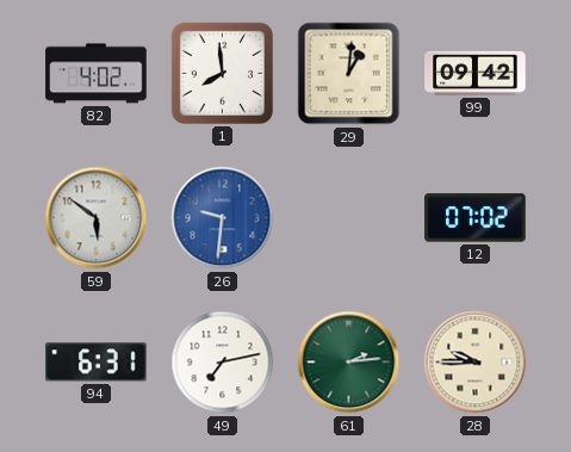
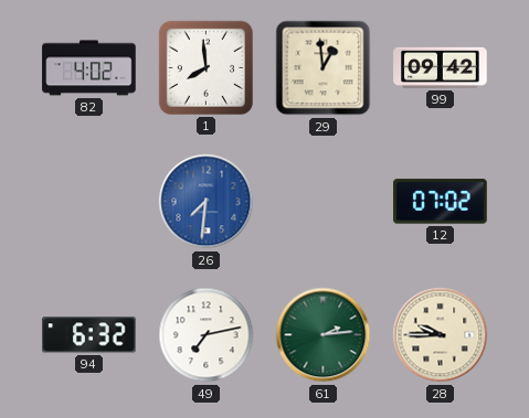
29: 1:01 -> 12:59
59: 5:51 -> none
26: 9:31 -> 7:31
94: 6:31 -> 6:32
